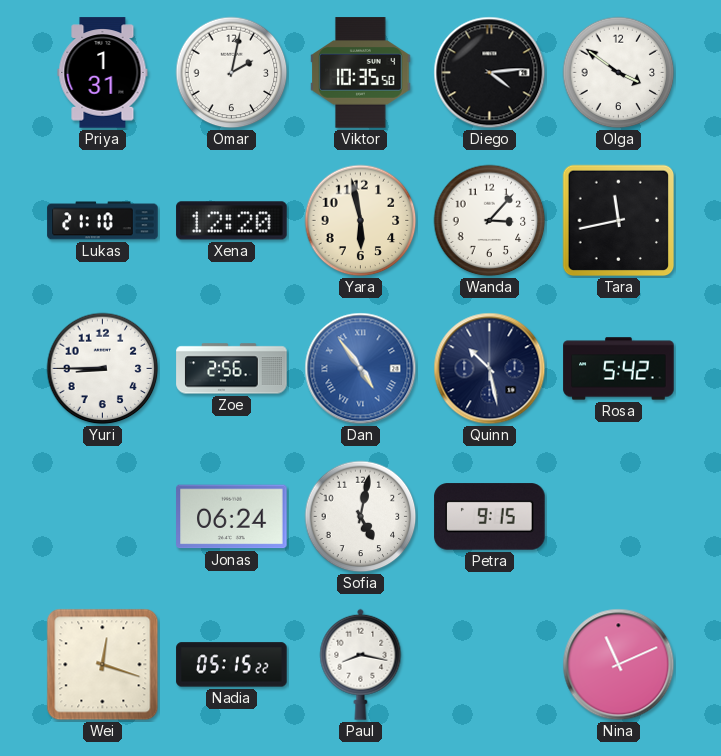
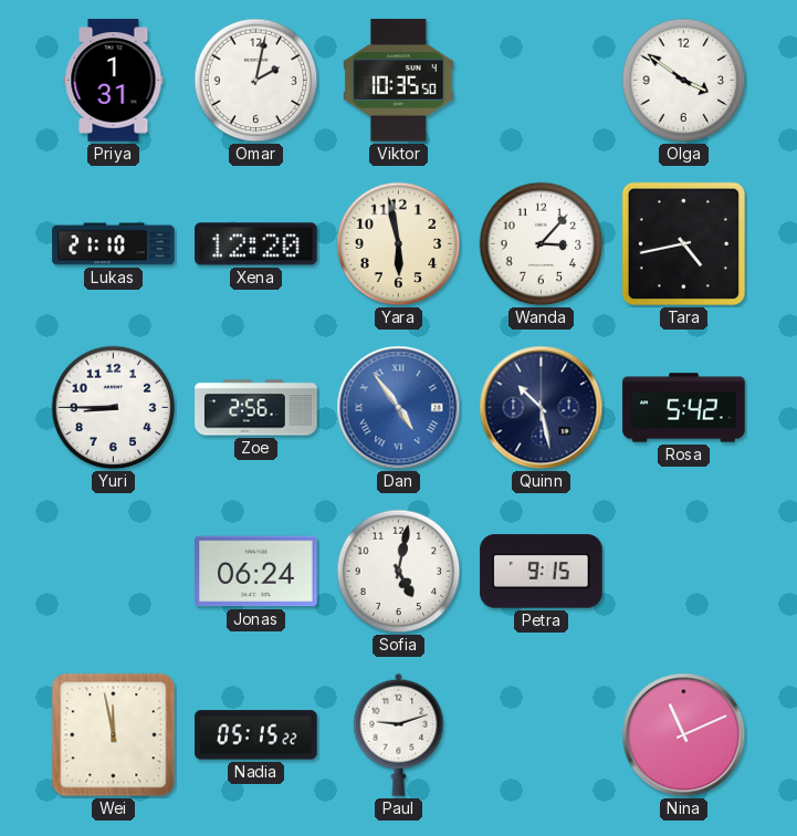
Diego: 4:14 -> none
Tara: 11:43 -> 4:43
Wei: 12:18 -> 11:58
Paul: 8:17 -> 9:12
